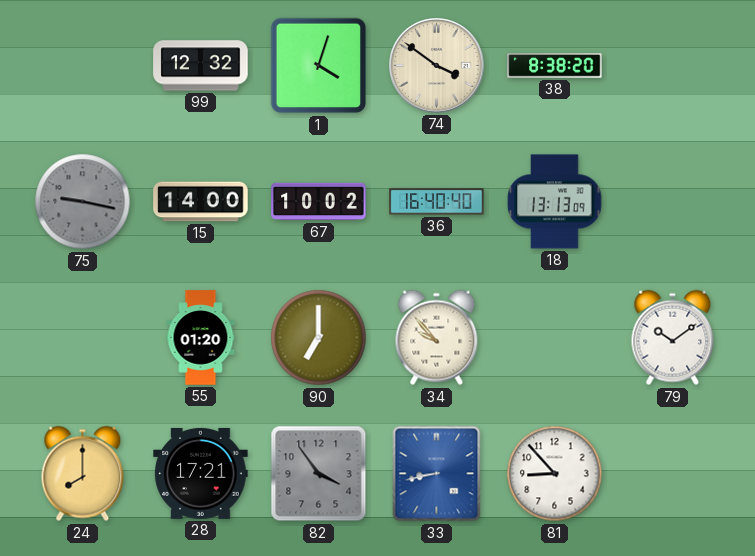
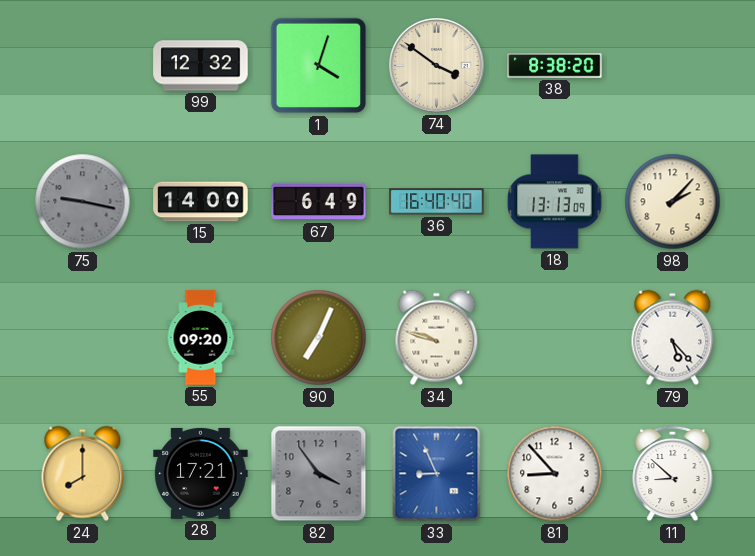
67: 10:02 -> 6:49
98: none -> 2:07
55: 01:20 -> 09:20
90: 7:00 -> 7:04
34: 9:53 -> 9:48
79: 10:09 -> 5:23
33: 8:43 -> 8:56
11: none -> 8:52
